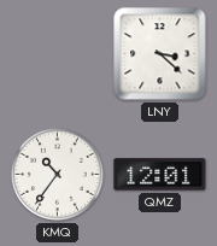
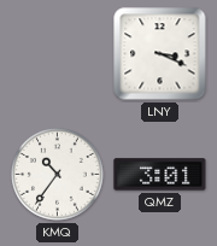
LNY: 3:22 -> 3:19
QMZ: 12:01 -> 3:01
